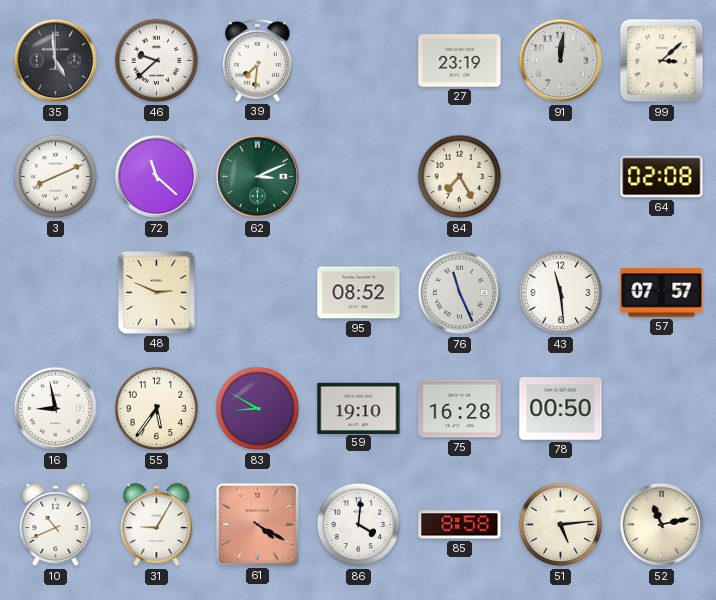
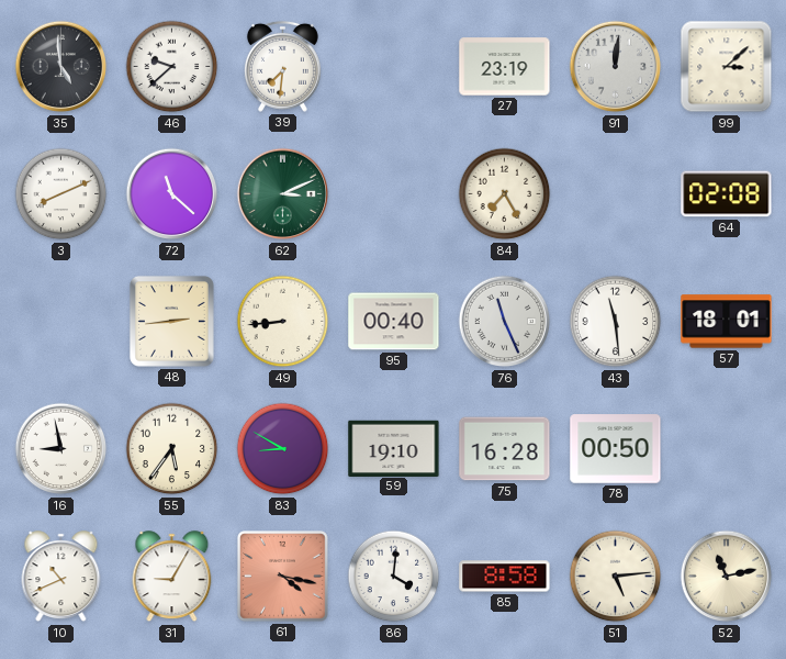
48: 2:49 -> 2:44
49: none -> 8:44
95: 08:52 -> 00:40
57: 07:57 -> 18:01
61: 4:20 -> 4:17
